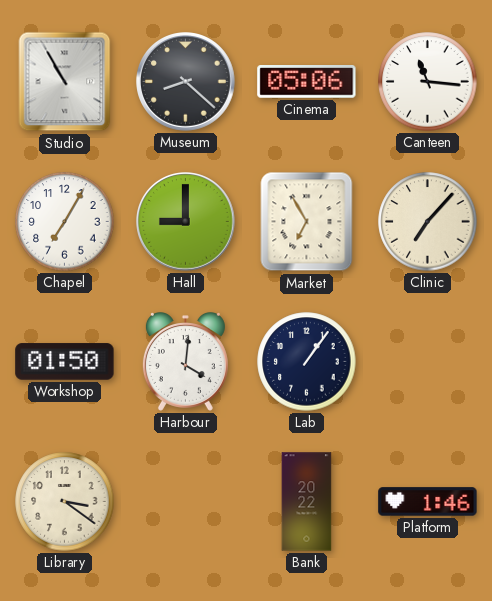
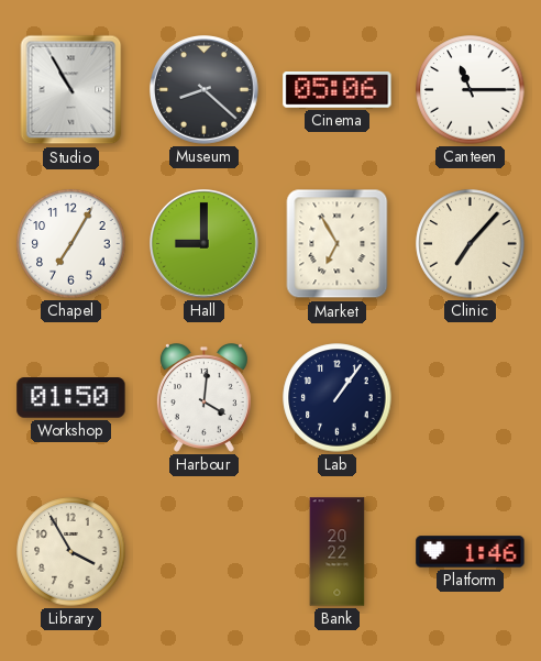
Canteen: 11:16 -> 11:15
Library: 3:21 -> 3:55
